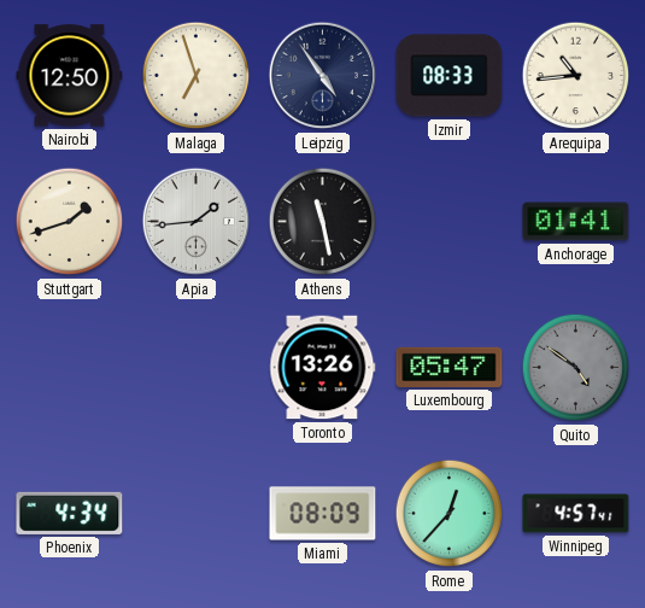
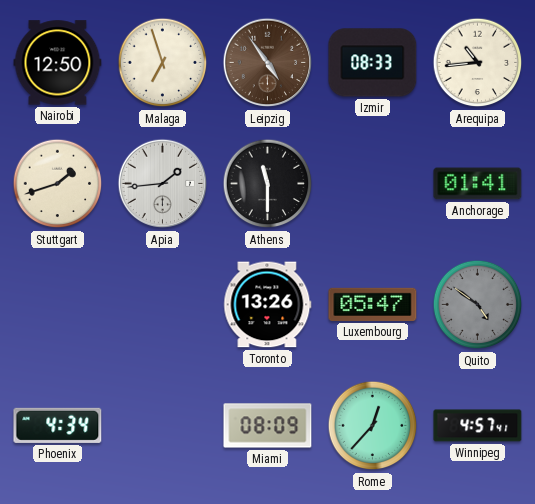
Leipzig dial: navy -> brown
Athens: 11:28 -> 11:30
